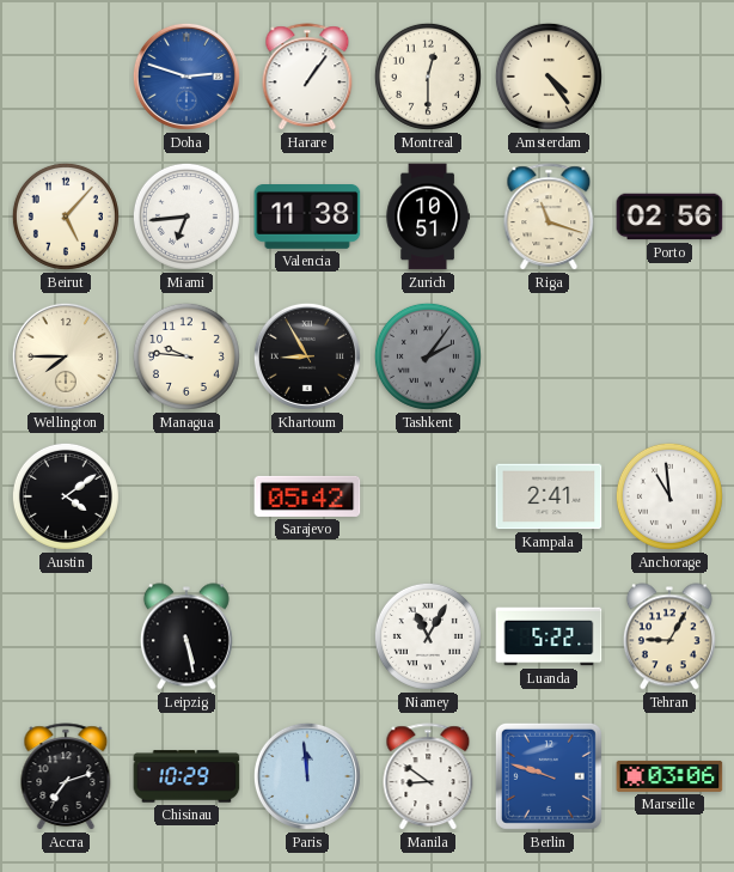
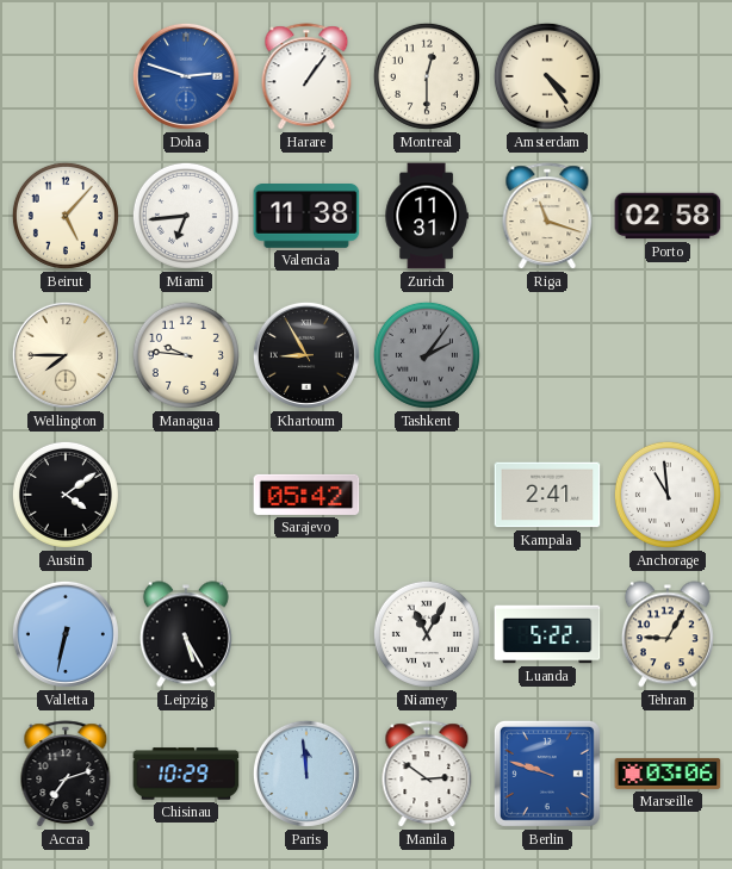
Zurich: 10:51 -> 11:31
Porto: 02:56 -> 02:58
Valletta: none -> 6:32
Leipzig: 5:28 -> 5:25
Manila: 8:51 -> 2:51
